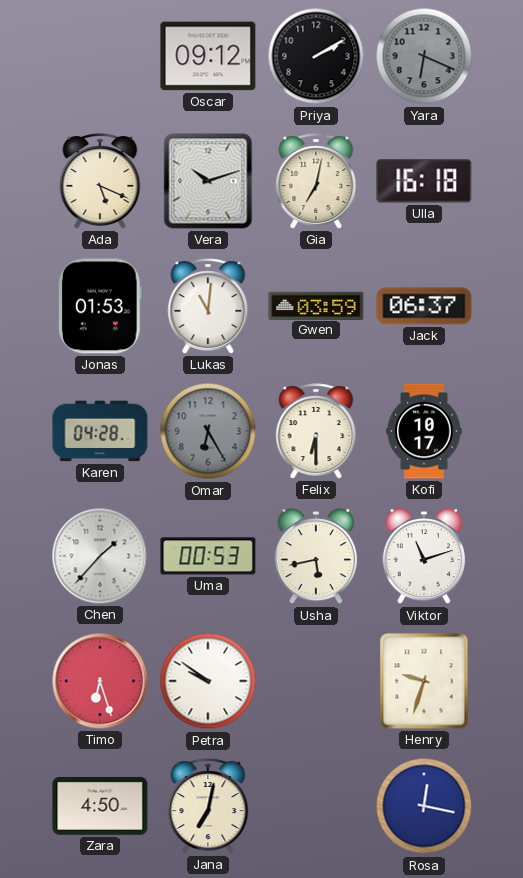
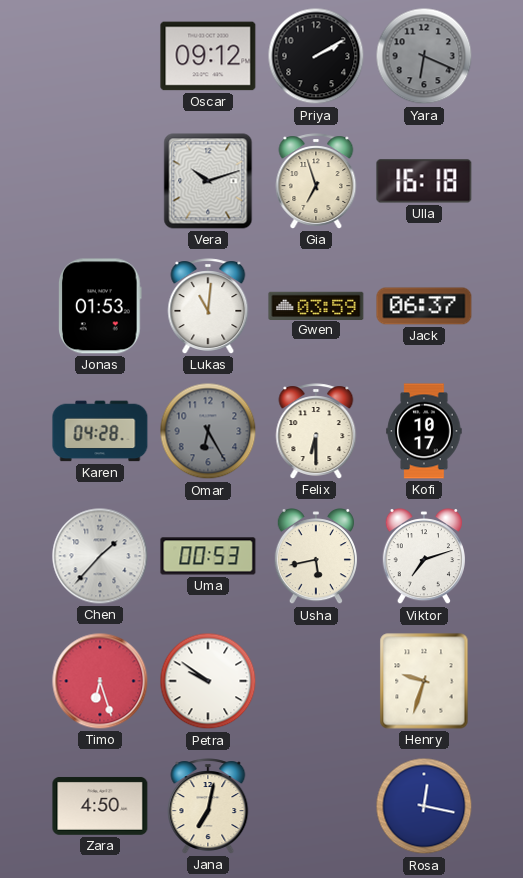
Ada: 5:19 -> none
Gia: 7:02 -> 6:57
Viktor: 11:12 -> 7:12
